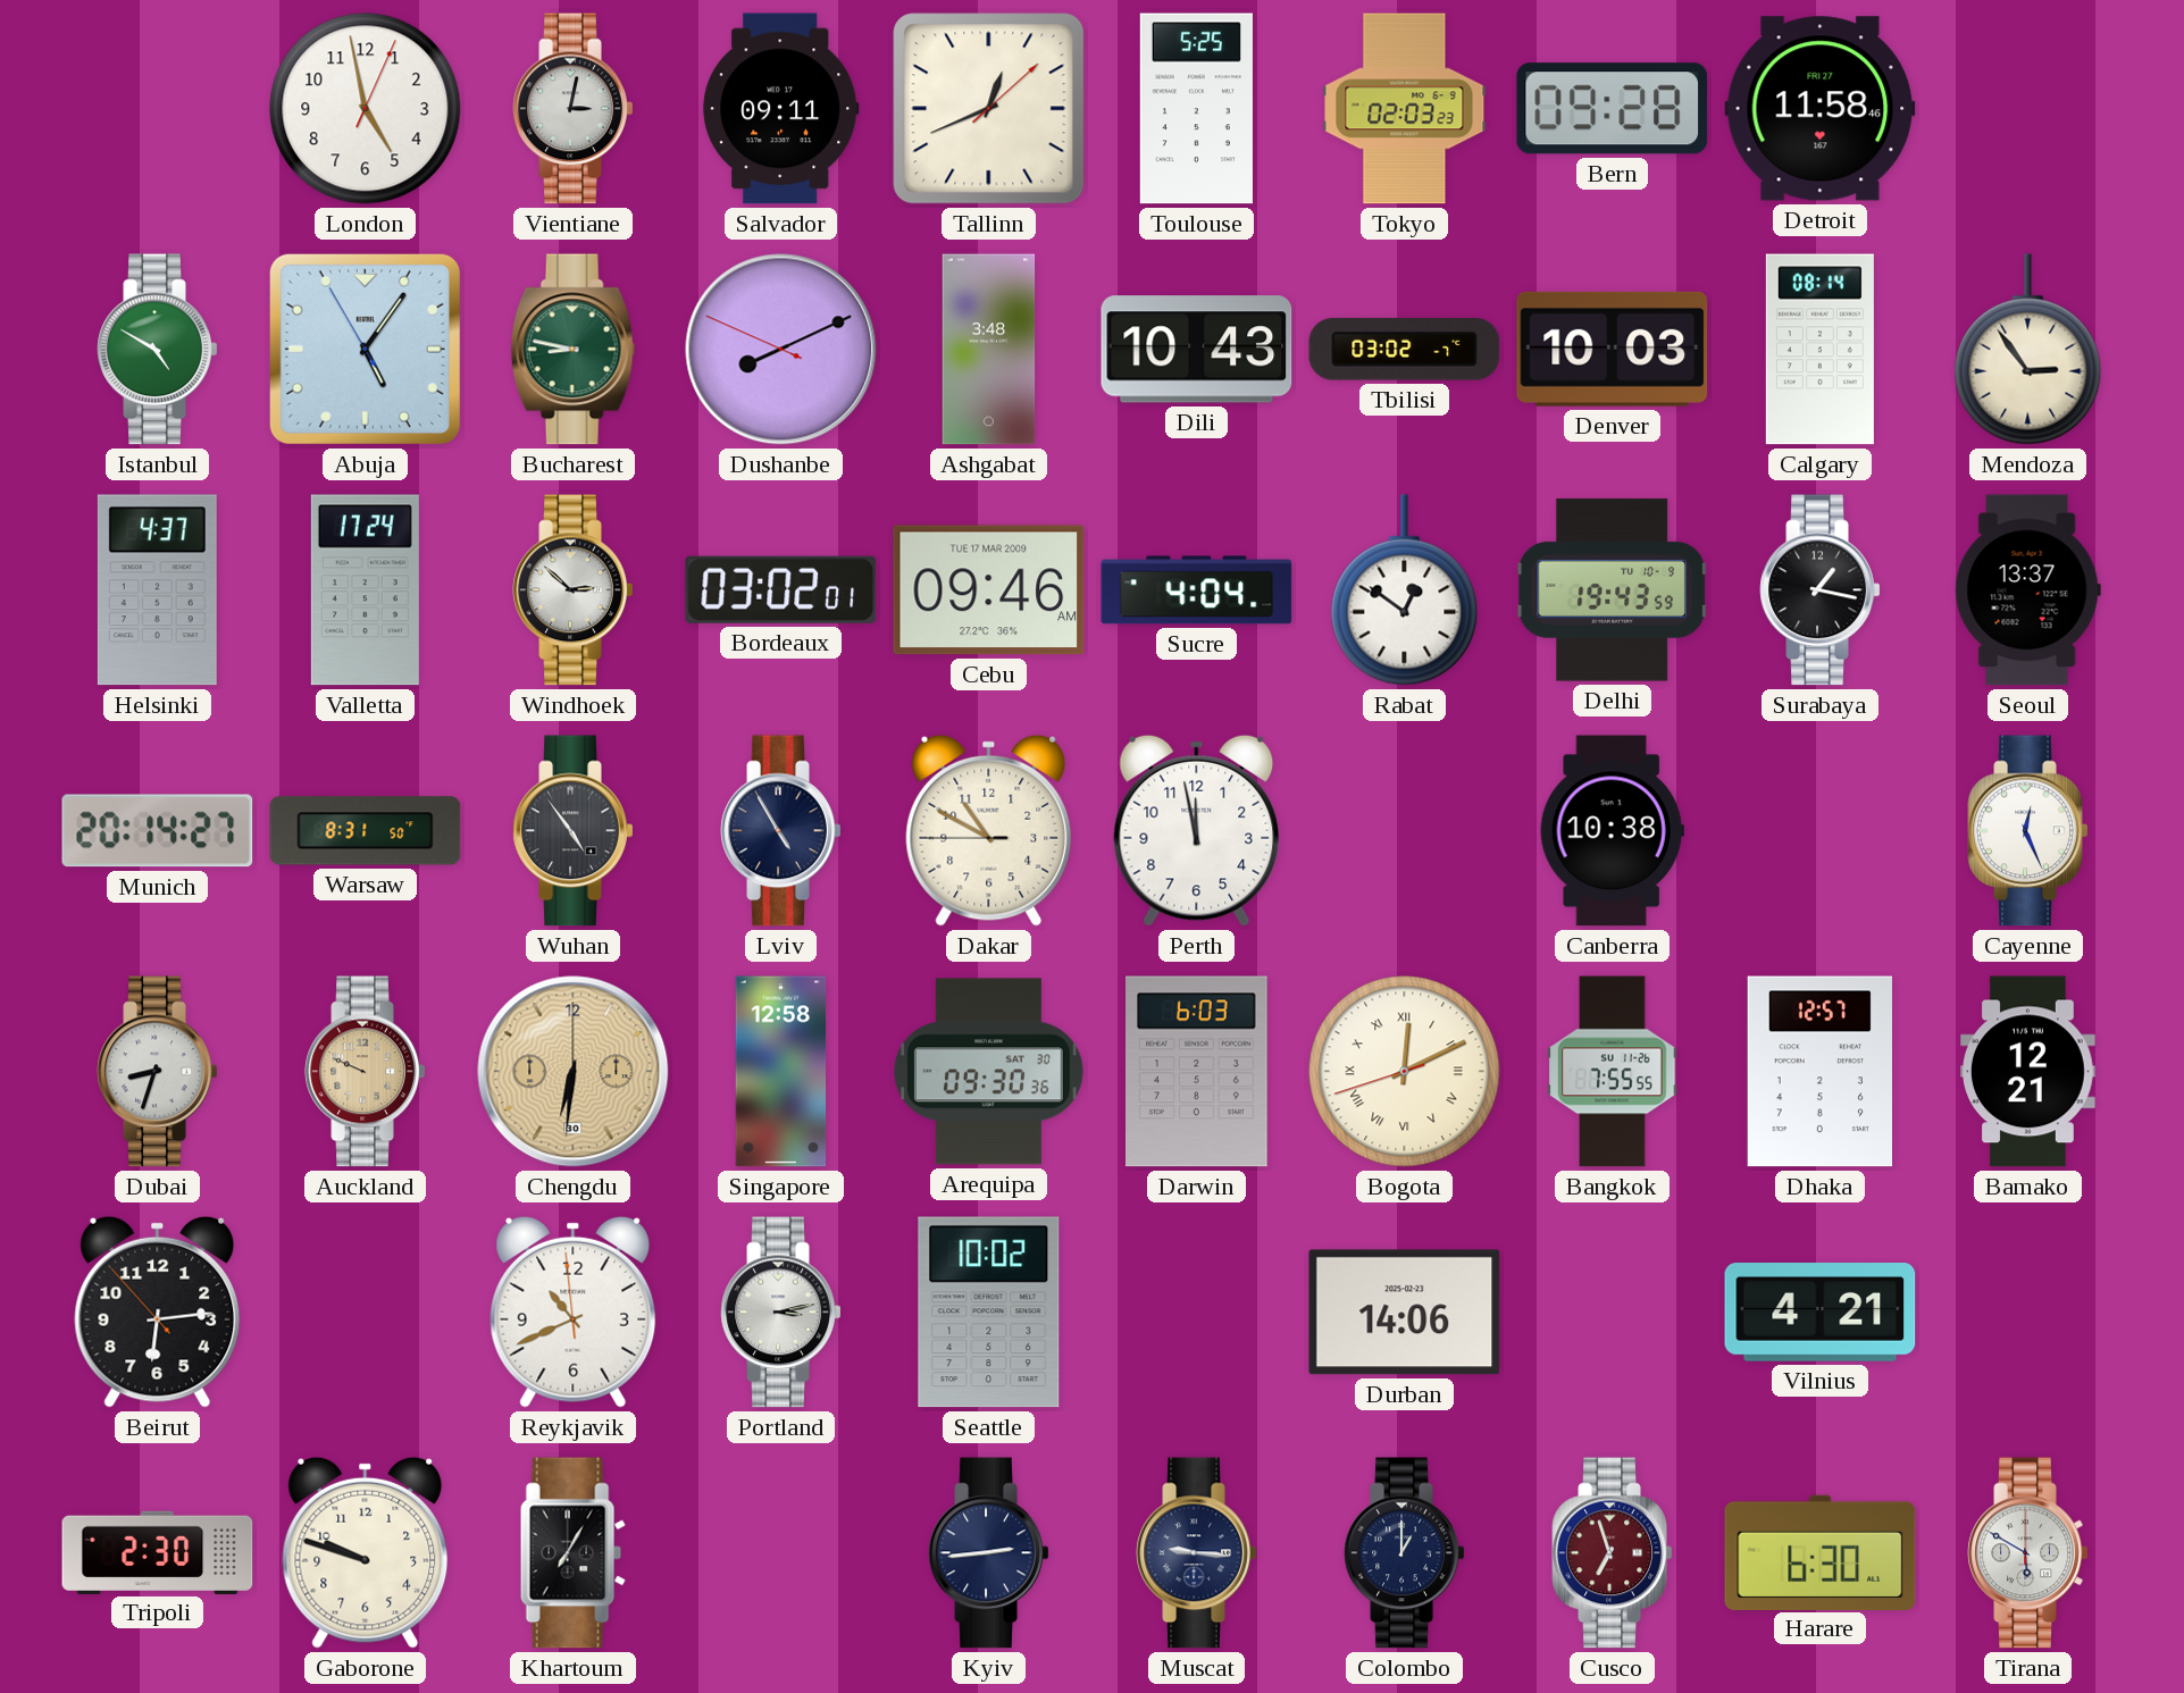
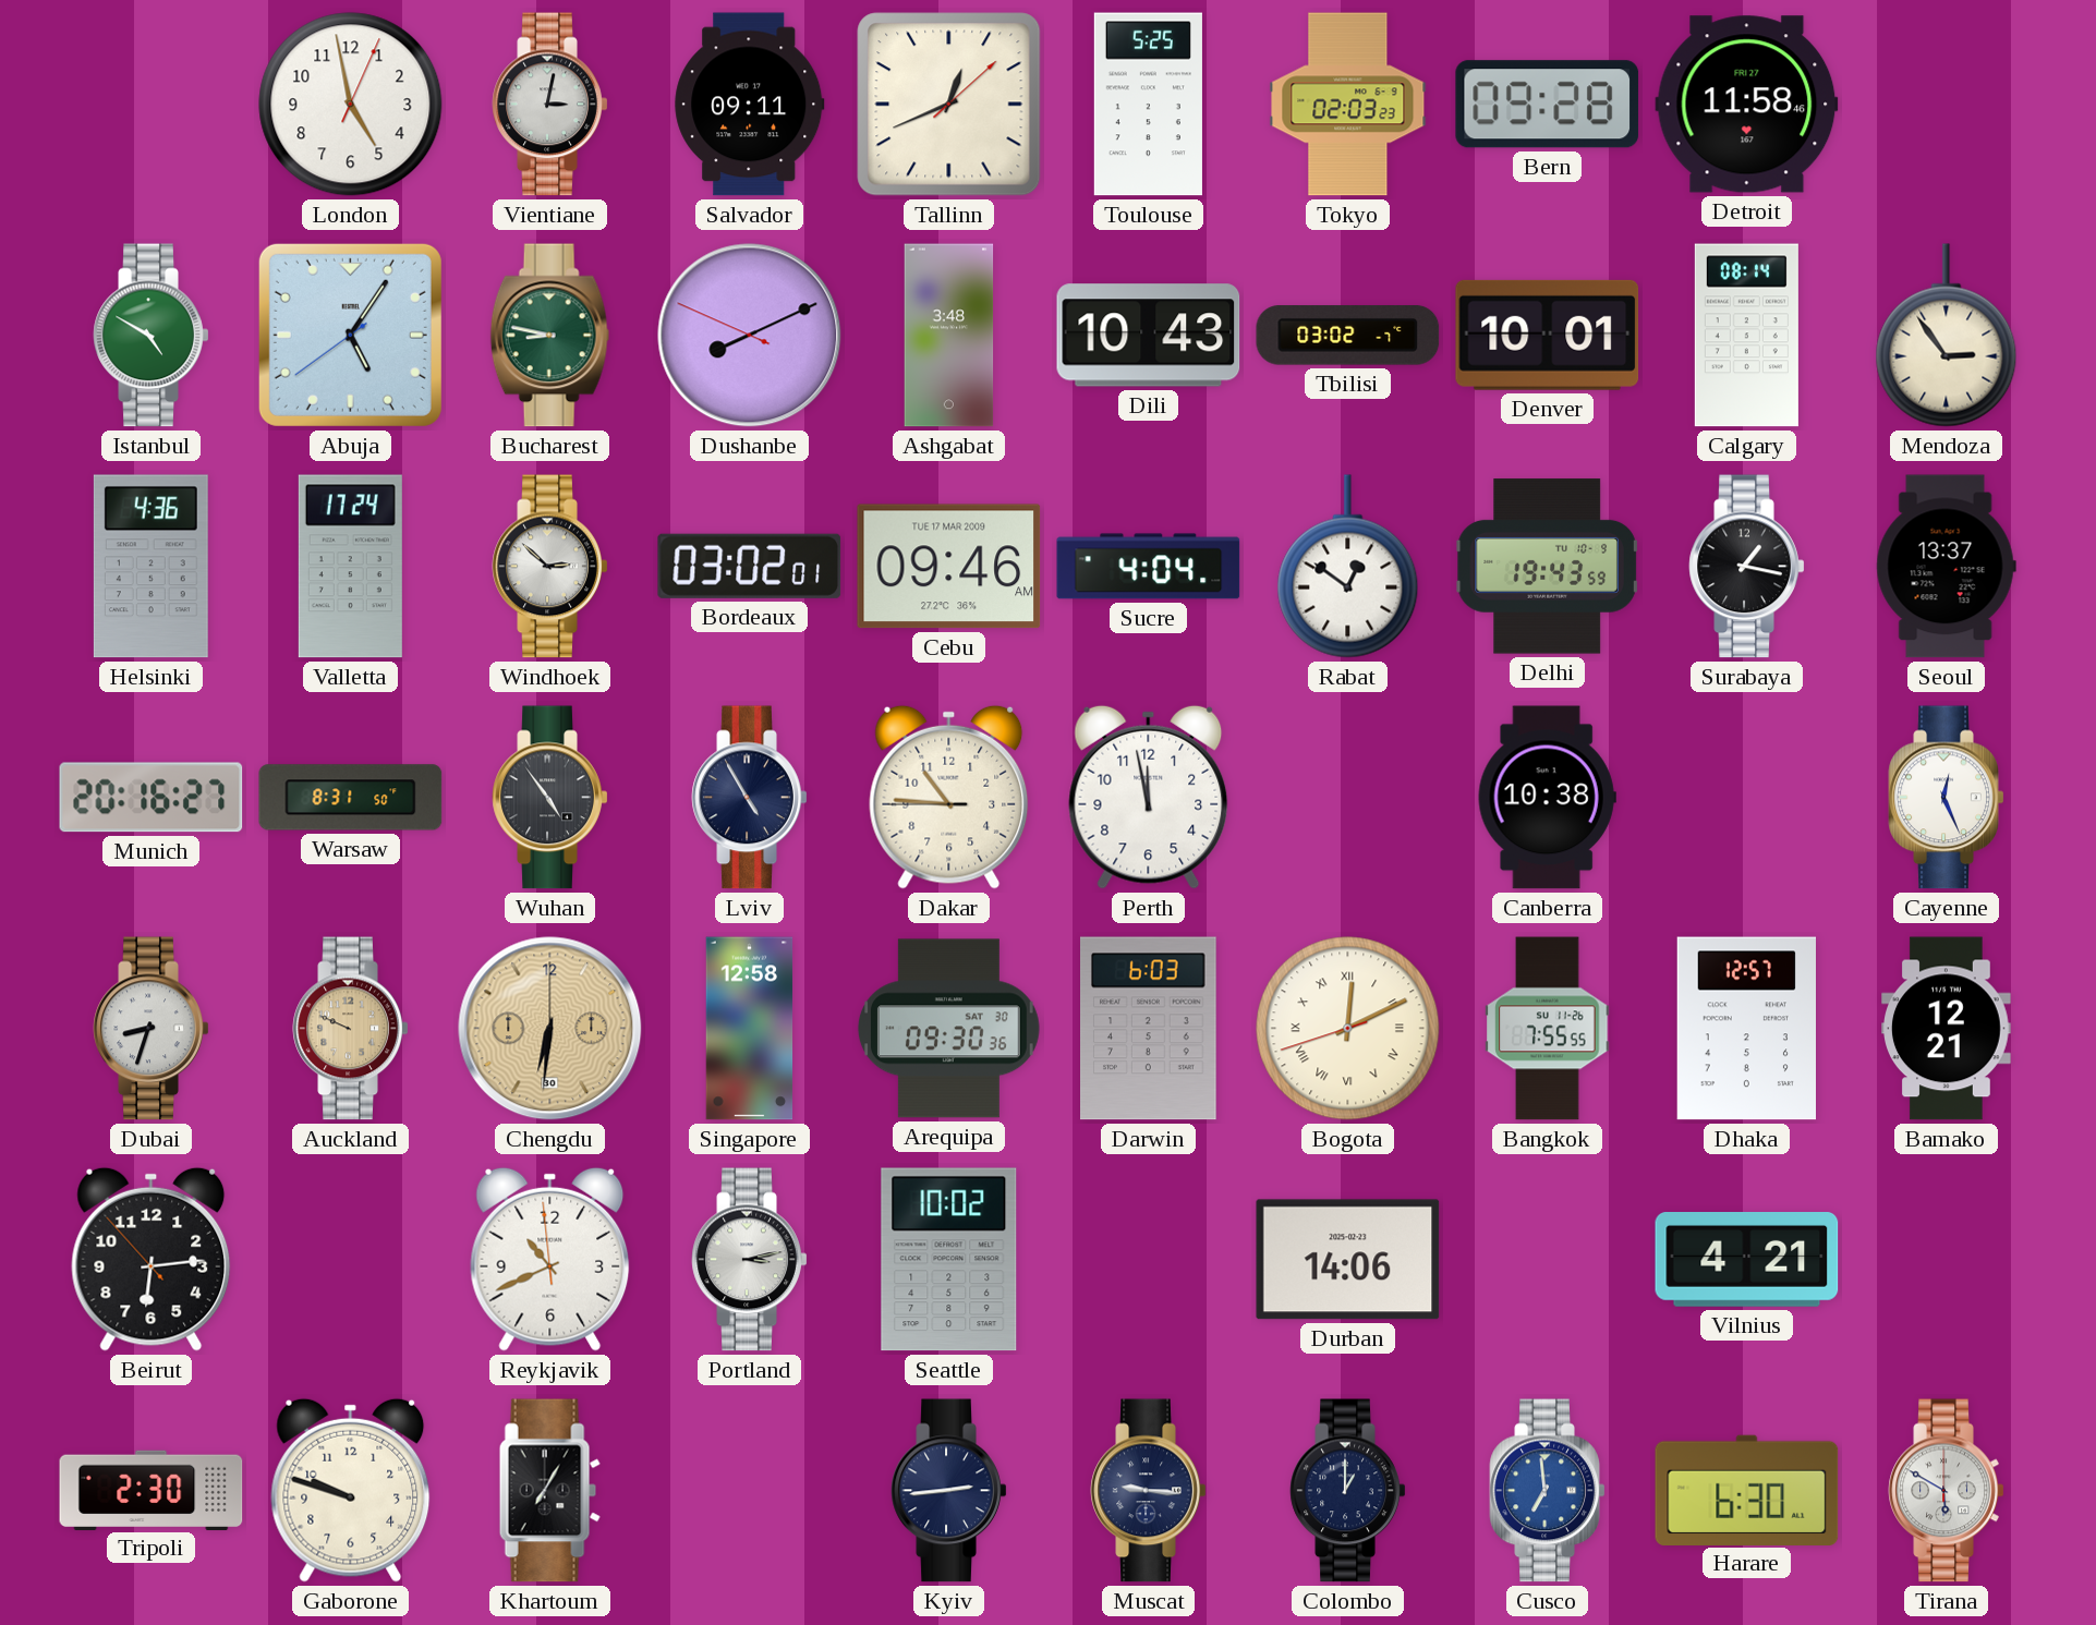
Abuja: 5:05:55 -> 5:05:39
Denver: 10:03 -> 10:01
Helsinki: 4:37 -> 4:36
Munich: 20:14 -> 20:16
Dakar: 10:49 -> 10:45
Cusco: 6:57 -> 6:59
Cusco dial: burgundy -> blue
